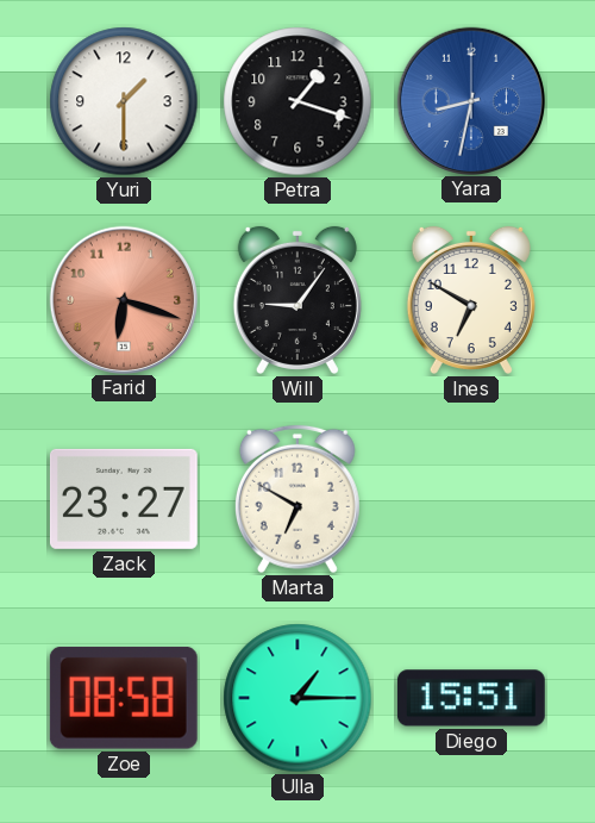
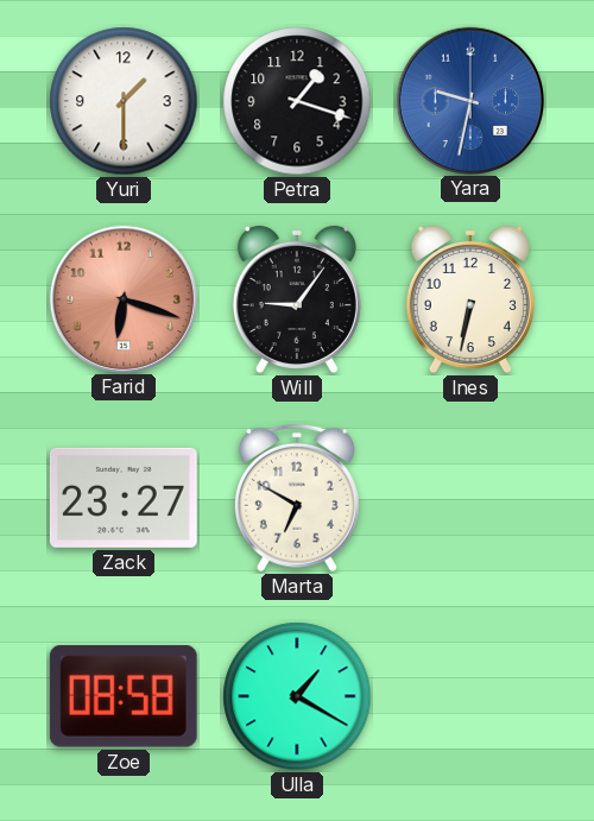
Yara: 8:32 -> 9:32
Ines: 6:50 -> 6:32
Ulla: 1:15 -> 1:20
Diego: 15:51 -> none
